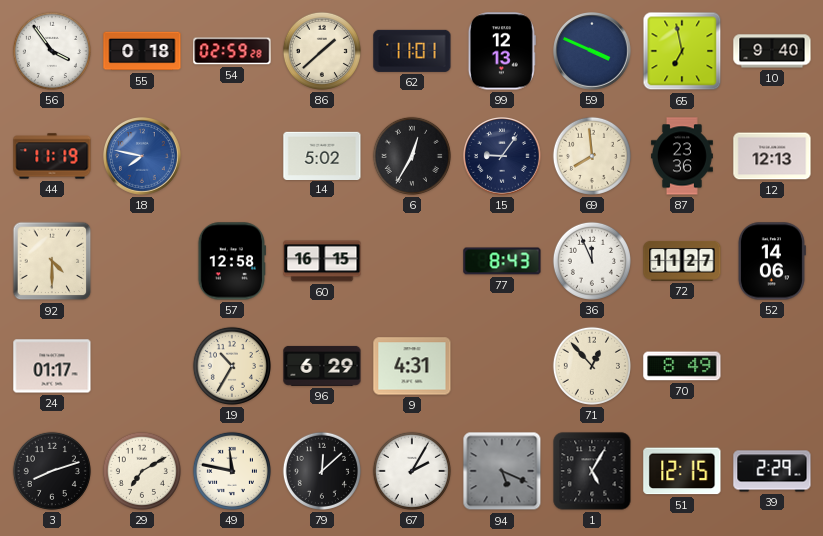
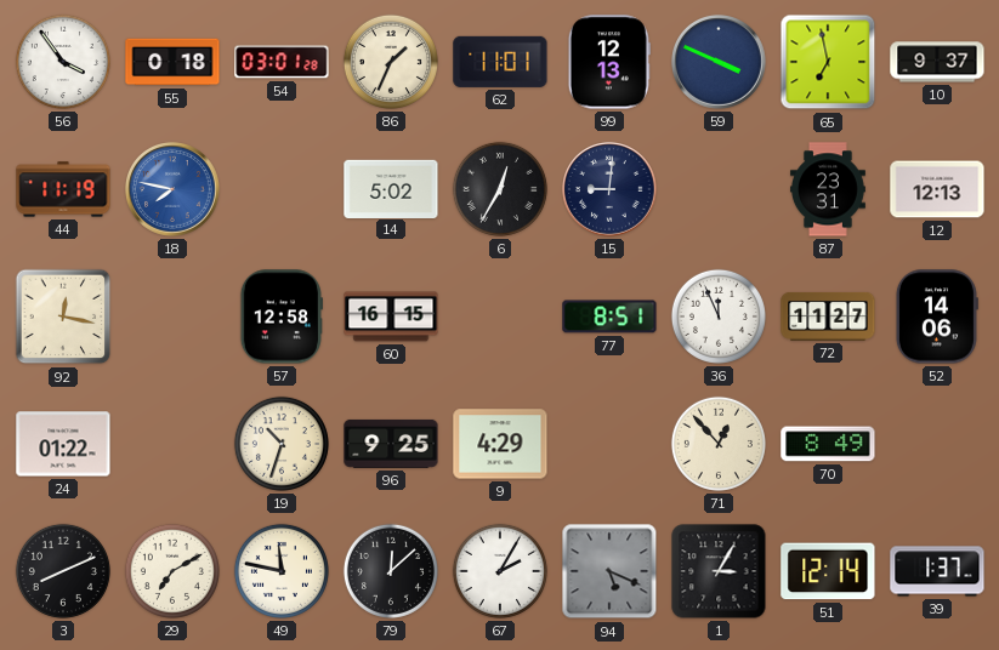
54: 02:59 -> 03:01
86: 1:38 -> 1:34
10: 9:40 -> 9:37
15: 9:06 -> 9:01
69: 7:59 -> none
87: 23:36 -> 23:31
92: 4:30 -> 12:17
77: 8:43 -> 8:51
24: 01:17 -> 01:22
19: 10:35 -> 10:33
96: 6:29 -> 9:25
9: 4:31 -> 4:29
3: 8:12 -> 8:11
1: 5:05 -> 3:05
51: 12:15 -> 12:14
39: 2:29 -> 1:37
